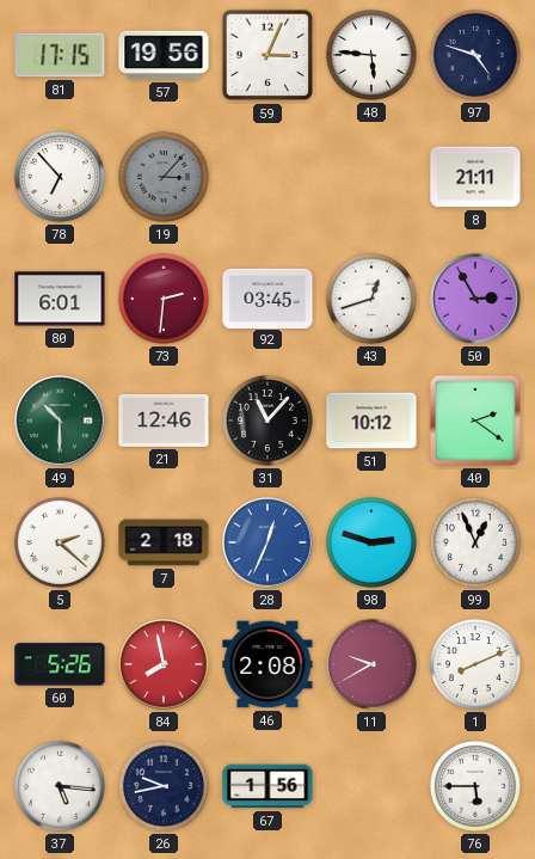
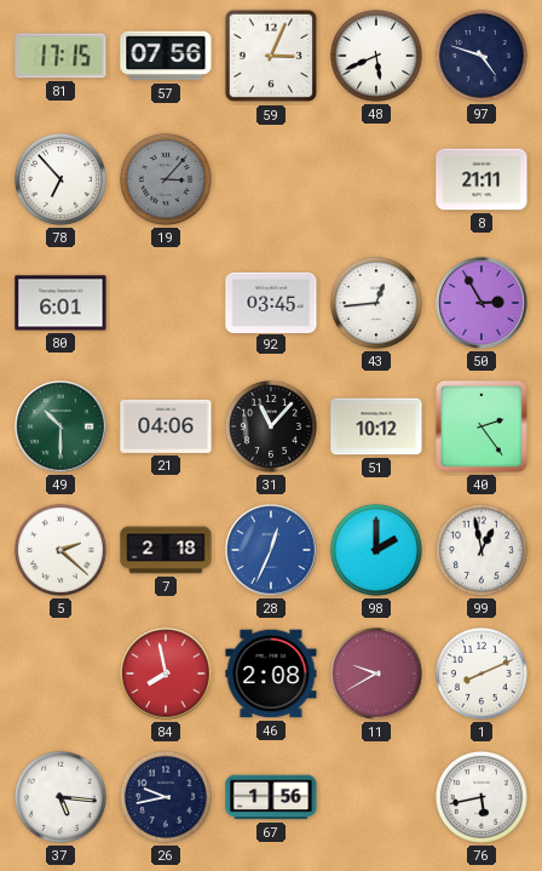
57: 19:56 -> 07:56
48: 5:46 -> 5:41
73: 2:31 -> none
43: 12:42 -> 12:44
21: 12:46 -> 04:06
40: 2:21 -> 2:24
98: 2:48 -> 2:00
99: 12:56 -> 12:58
60: 5:26 -> none
76: 5:45 -> 5:43
